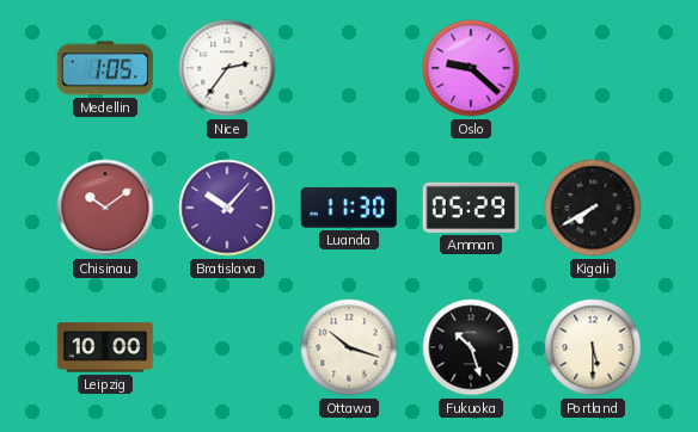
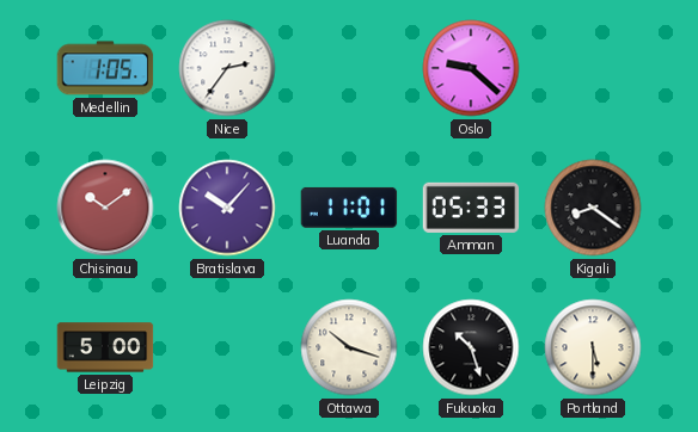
Luanda: 11:30 -> 11:01
Amman: 05:29 -> 05:33
Kigali: 7:40 -> 8:21
Leipzig: 10:00 -> 5:00
